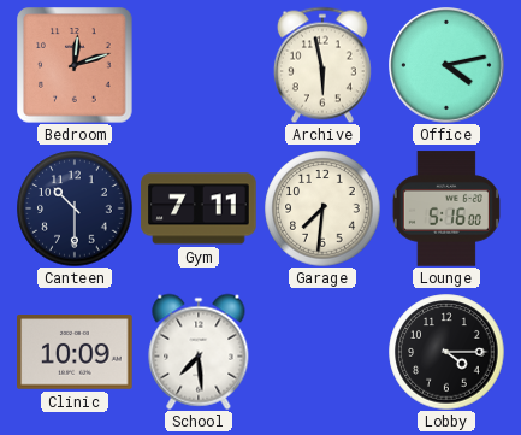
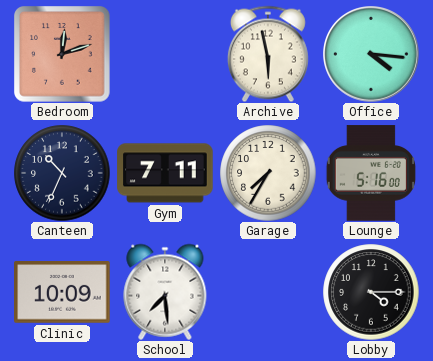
Office: 4:13 -> 4:16
Canteen: 10:30 -> 10:34
Garage: 7:31 -> 7:35
